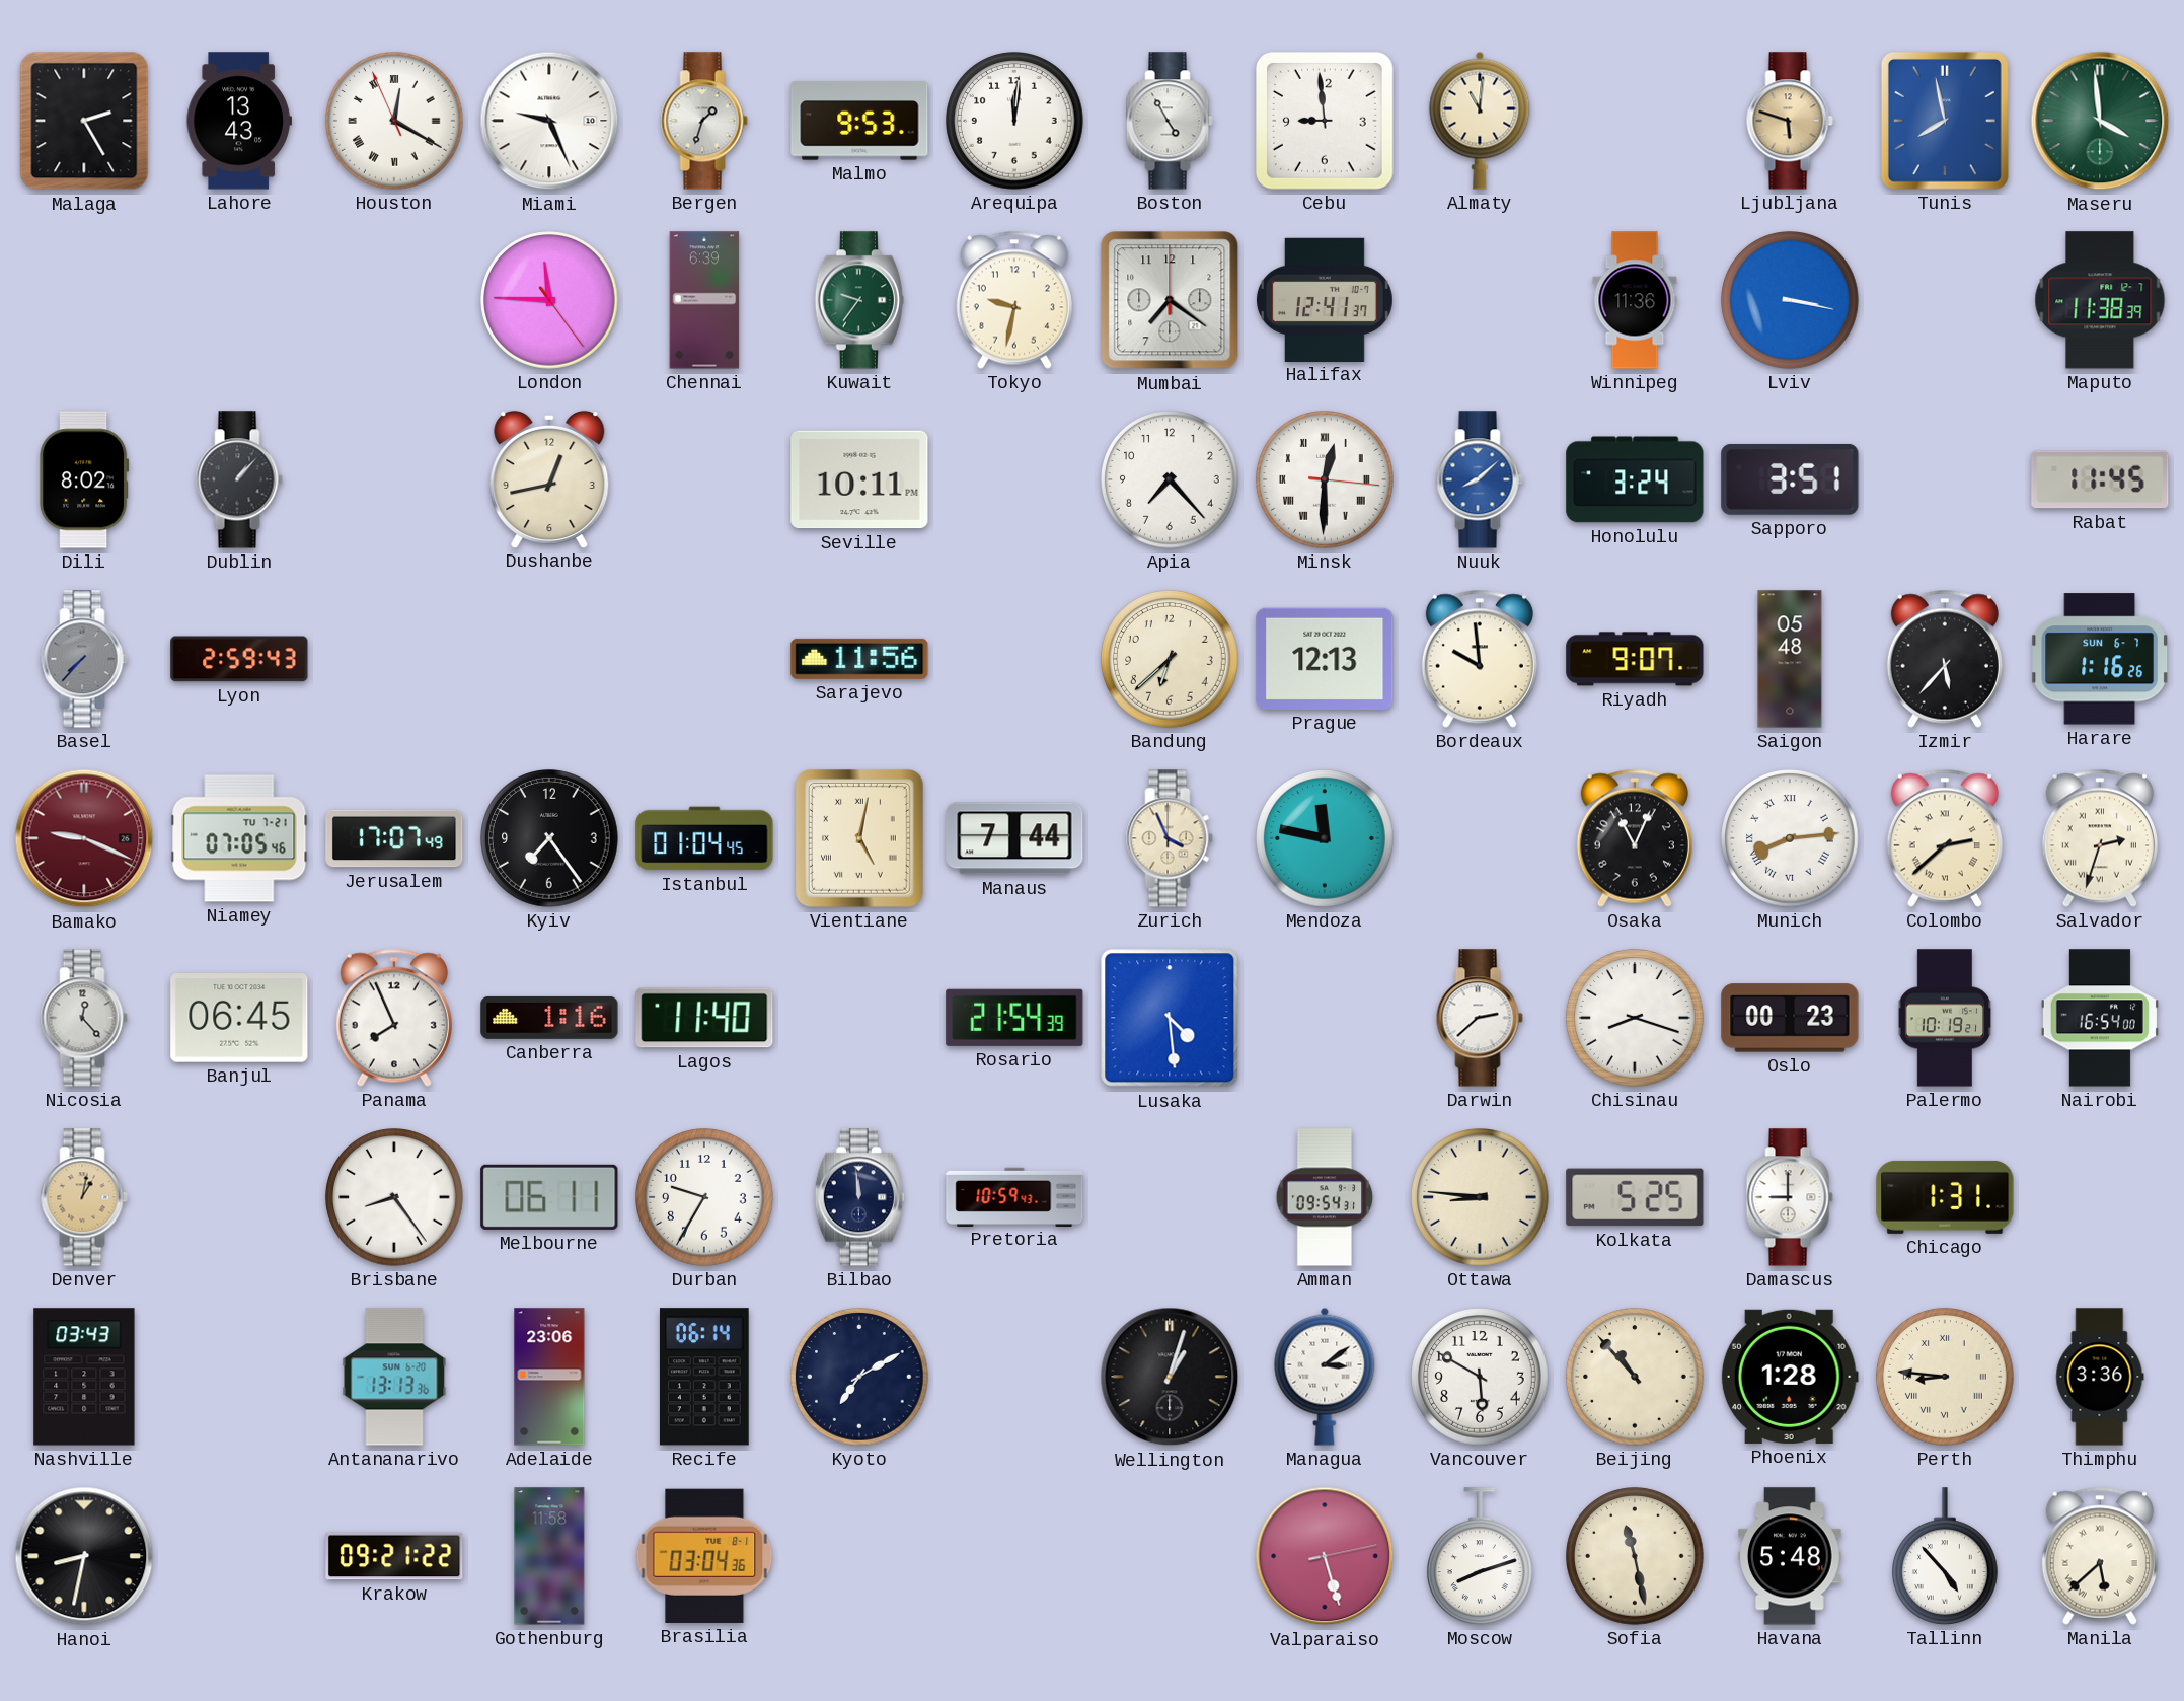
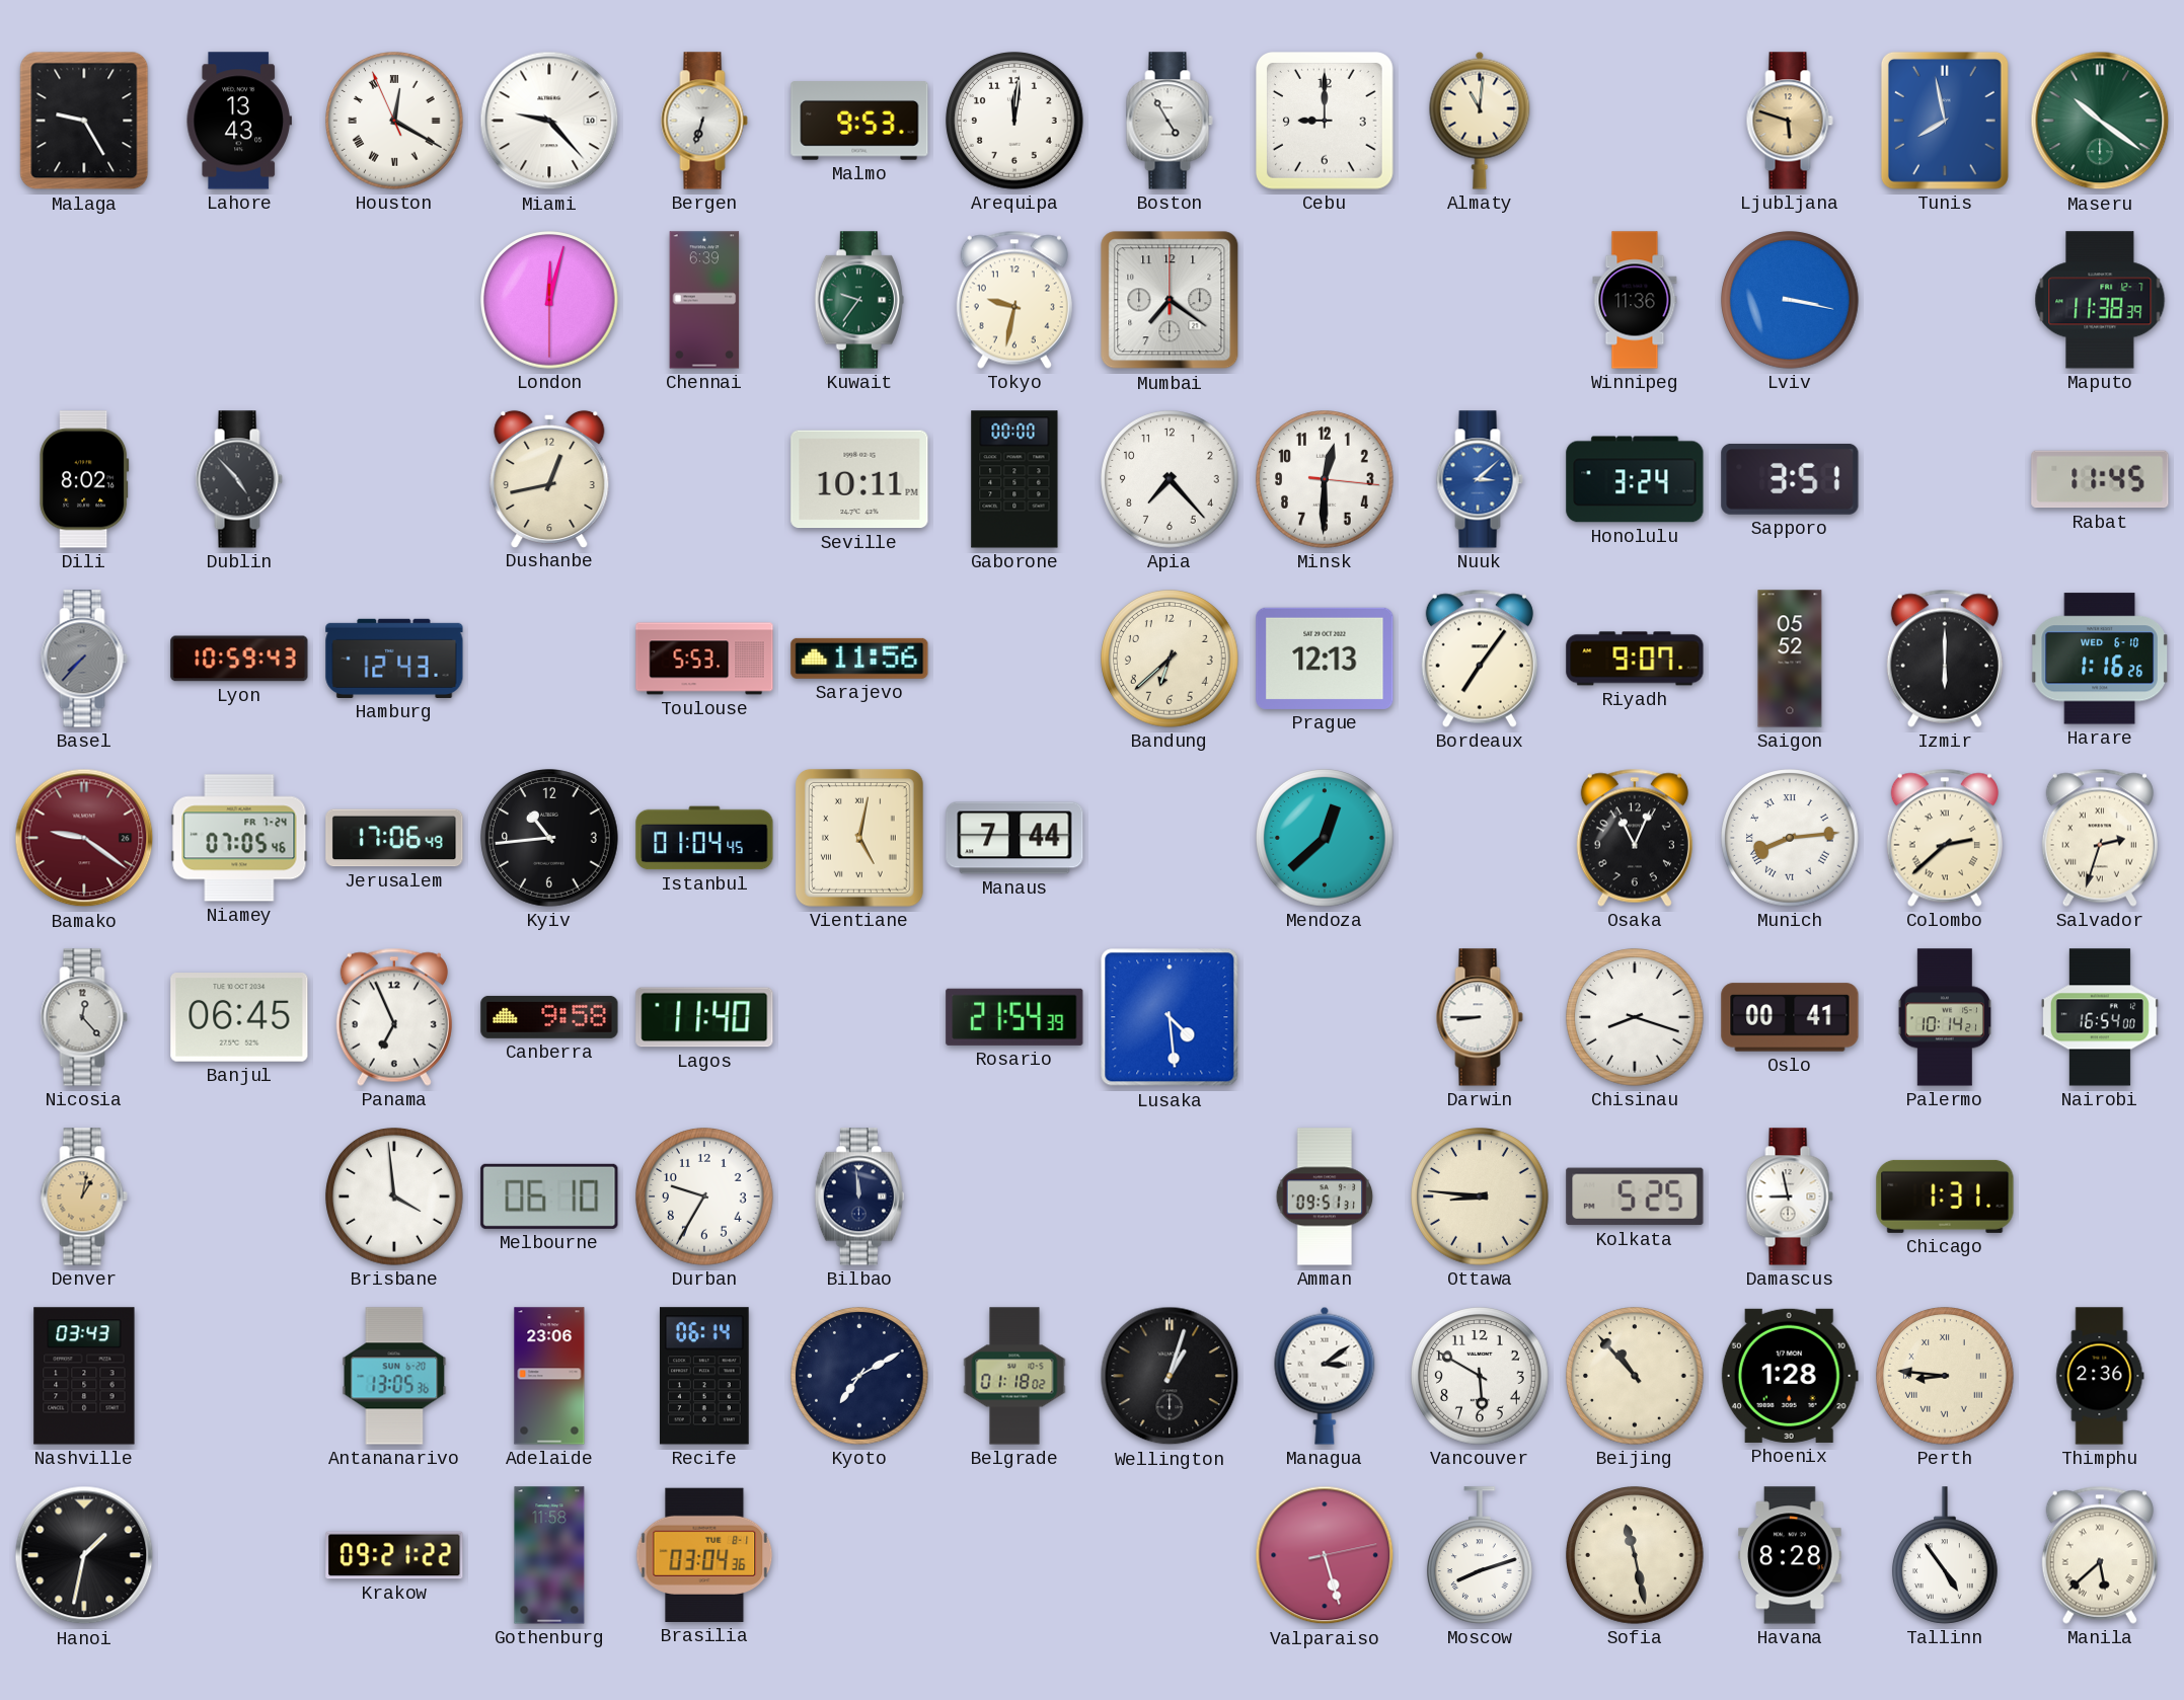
Malaga: 2:25 -> 9:25
Miami: 9:26 -> 9:23
Bergen: 1:33 -> 6:33
Cebu: 8:59 -> 9:00
Maseru: 3:59 -> 10:21
London: 11:45 -> 12:02
Halifax: 12:41 -> none
Dublin: 1:07 -> 4:53
Gaborone: none -> 00:00
Minsk numerals: Roman -> Arabic
Nuuk: 8:08 -> 3:08
Lyon: 2:59 -> 10:59
Hamburg: none -> 12:43
Toulouse: none -> 5:53
Bordeaux: 9:59 -> 7:06
Saigon: 05:48 -> 05:52
Izmir: 5:37 -> 6:00
Harare date: SUN 6-7 -> WED 6-10
Bamako: 9:19 -> 9:21
Niamey date: TU 7-21 -> FR 7-24
Jerusalem: 17:07 -> 17:06
Kyiv: 7:24 -> 10:44
Zurich: 3:56 -> none
Mendoza: 11:47 -> 12:38
Panama: 7:56 -> 6:56
Canberra: 1:16 -> 9:58
Darwin: 2:38 -> 8:45
Oslo: 00:23 -> 00:41
Palermo: 10:19 -> 10:14
Brisbane: 8:24 -> 3:59
Melbourne: 06:11 -> 06:10
Pretoria: 10:59 -> none
Amman: 09:54 -> 09:51
Damascus: 9:00 -> 8:58
Antananarivo: 13:13 -> 13:05
Belgrade: none -> 01:18
Thimphu: 3:36 -> 2:36
Hanoi: 8:32 -> 1:32
Havana: 5:48 -> 8:28
Tallinn: 4:53 -> 4:54
